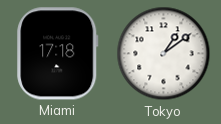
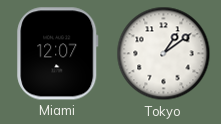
Miami: 17:18 -> 12:07
